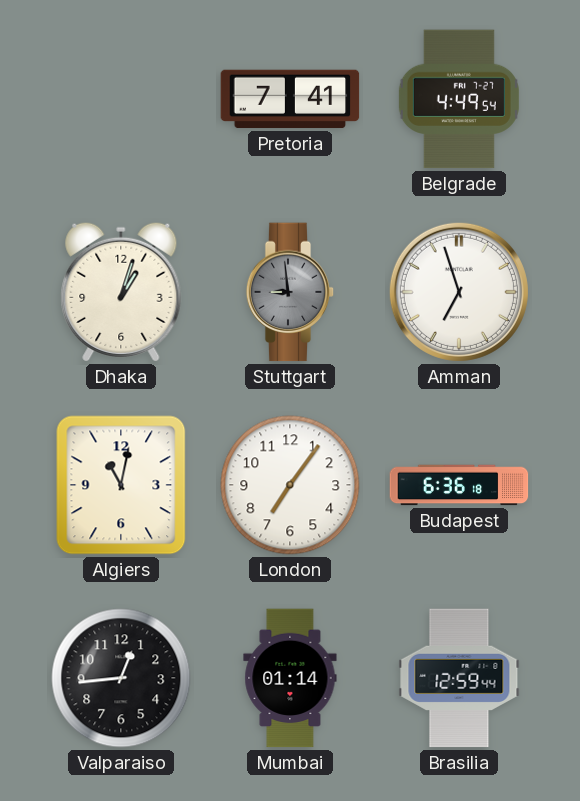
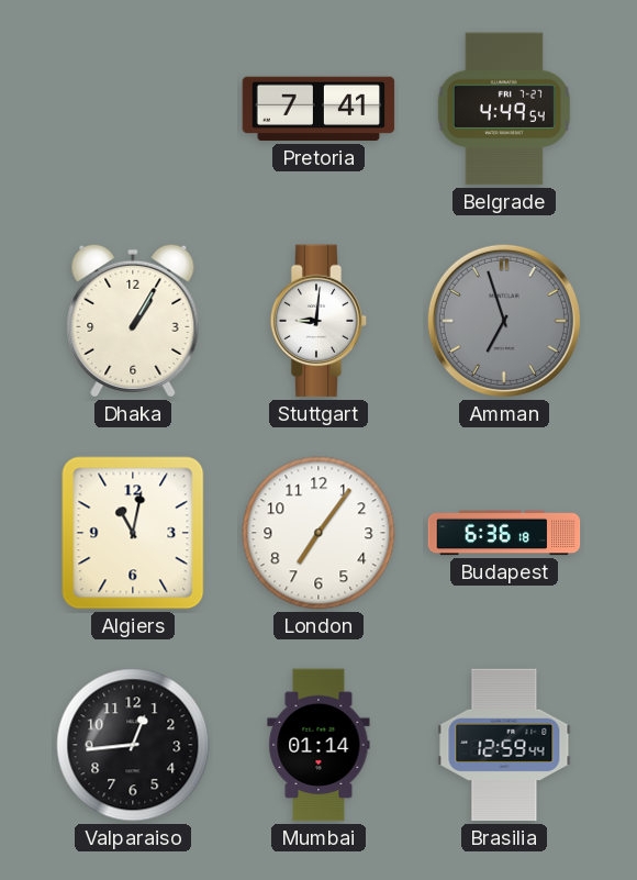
Dhaka: 1:03 -> 1:05
Stuttgart: 8:59 -> 9:01
Stuttgart dial: grey -> white
Amman dial: white -> grey
